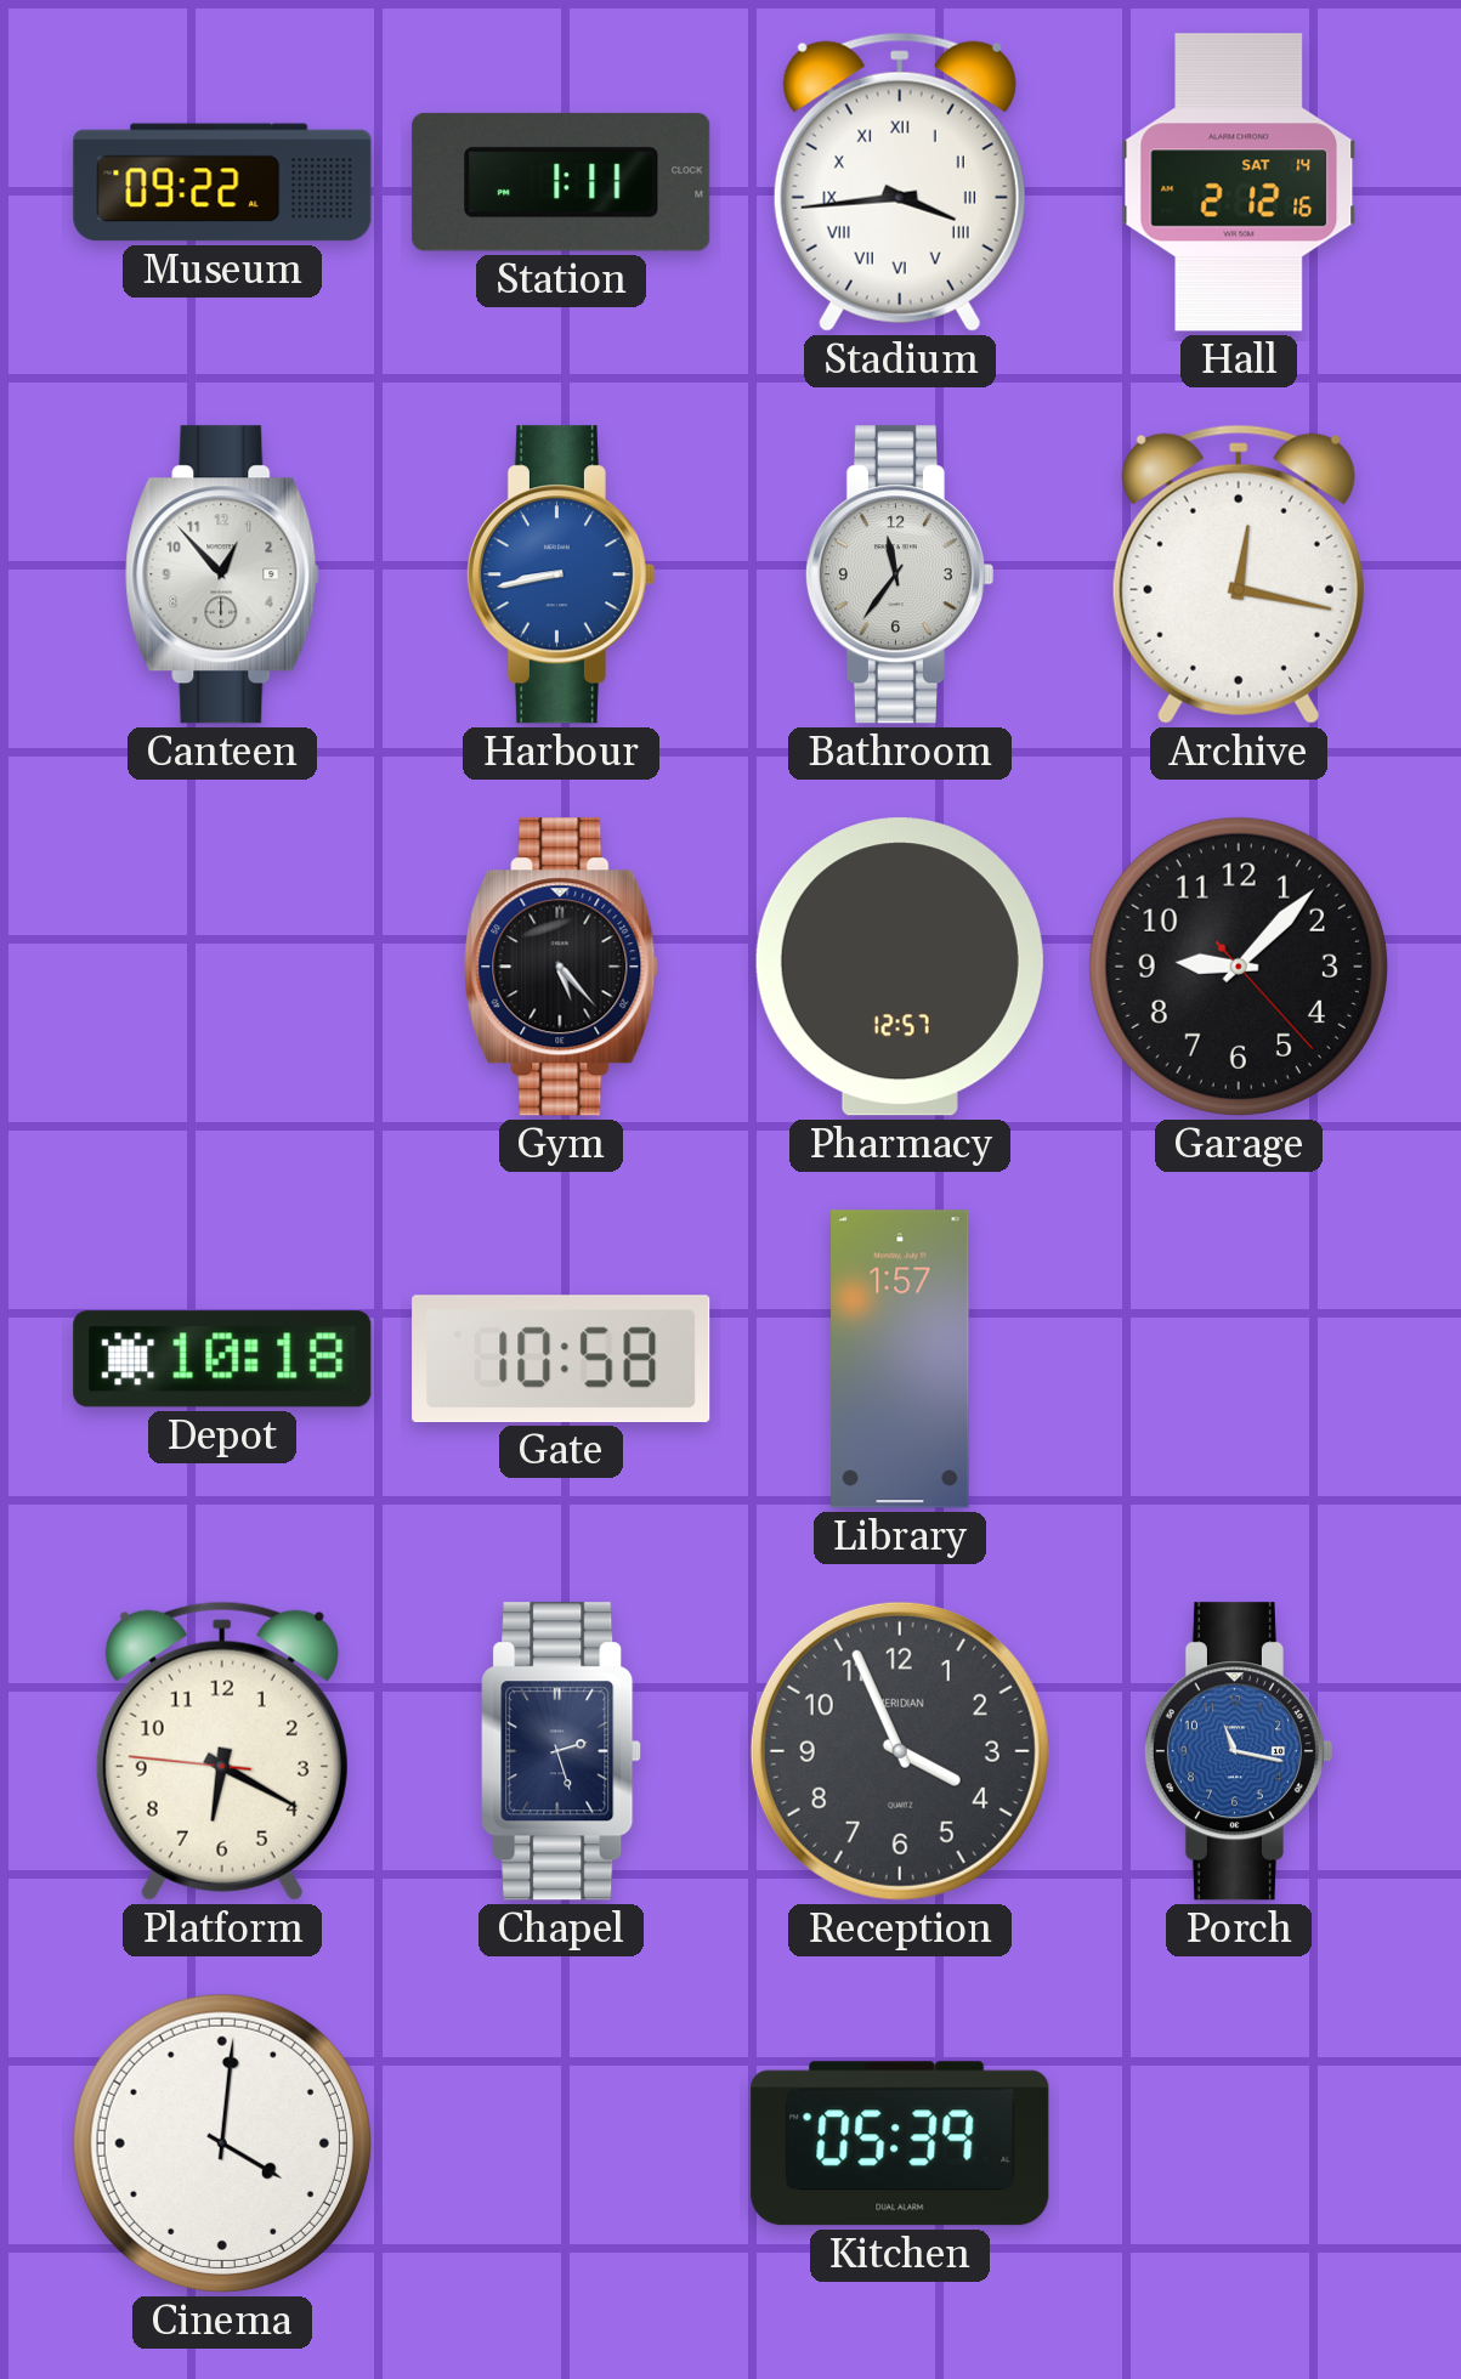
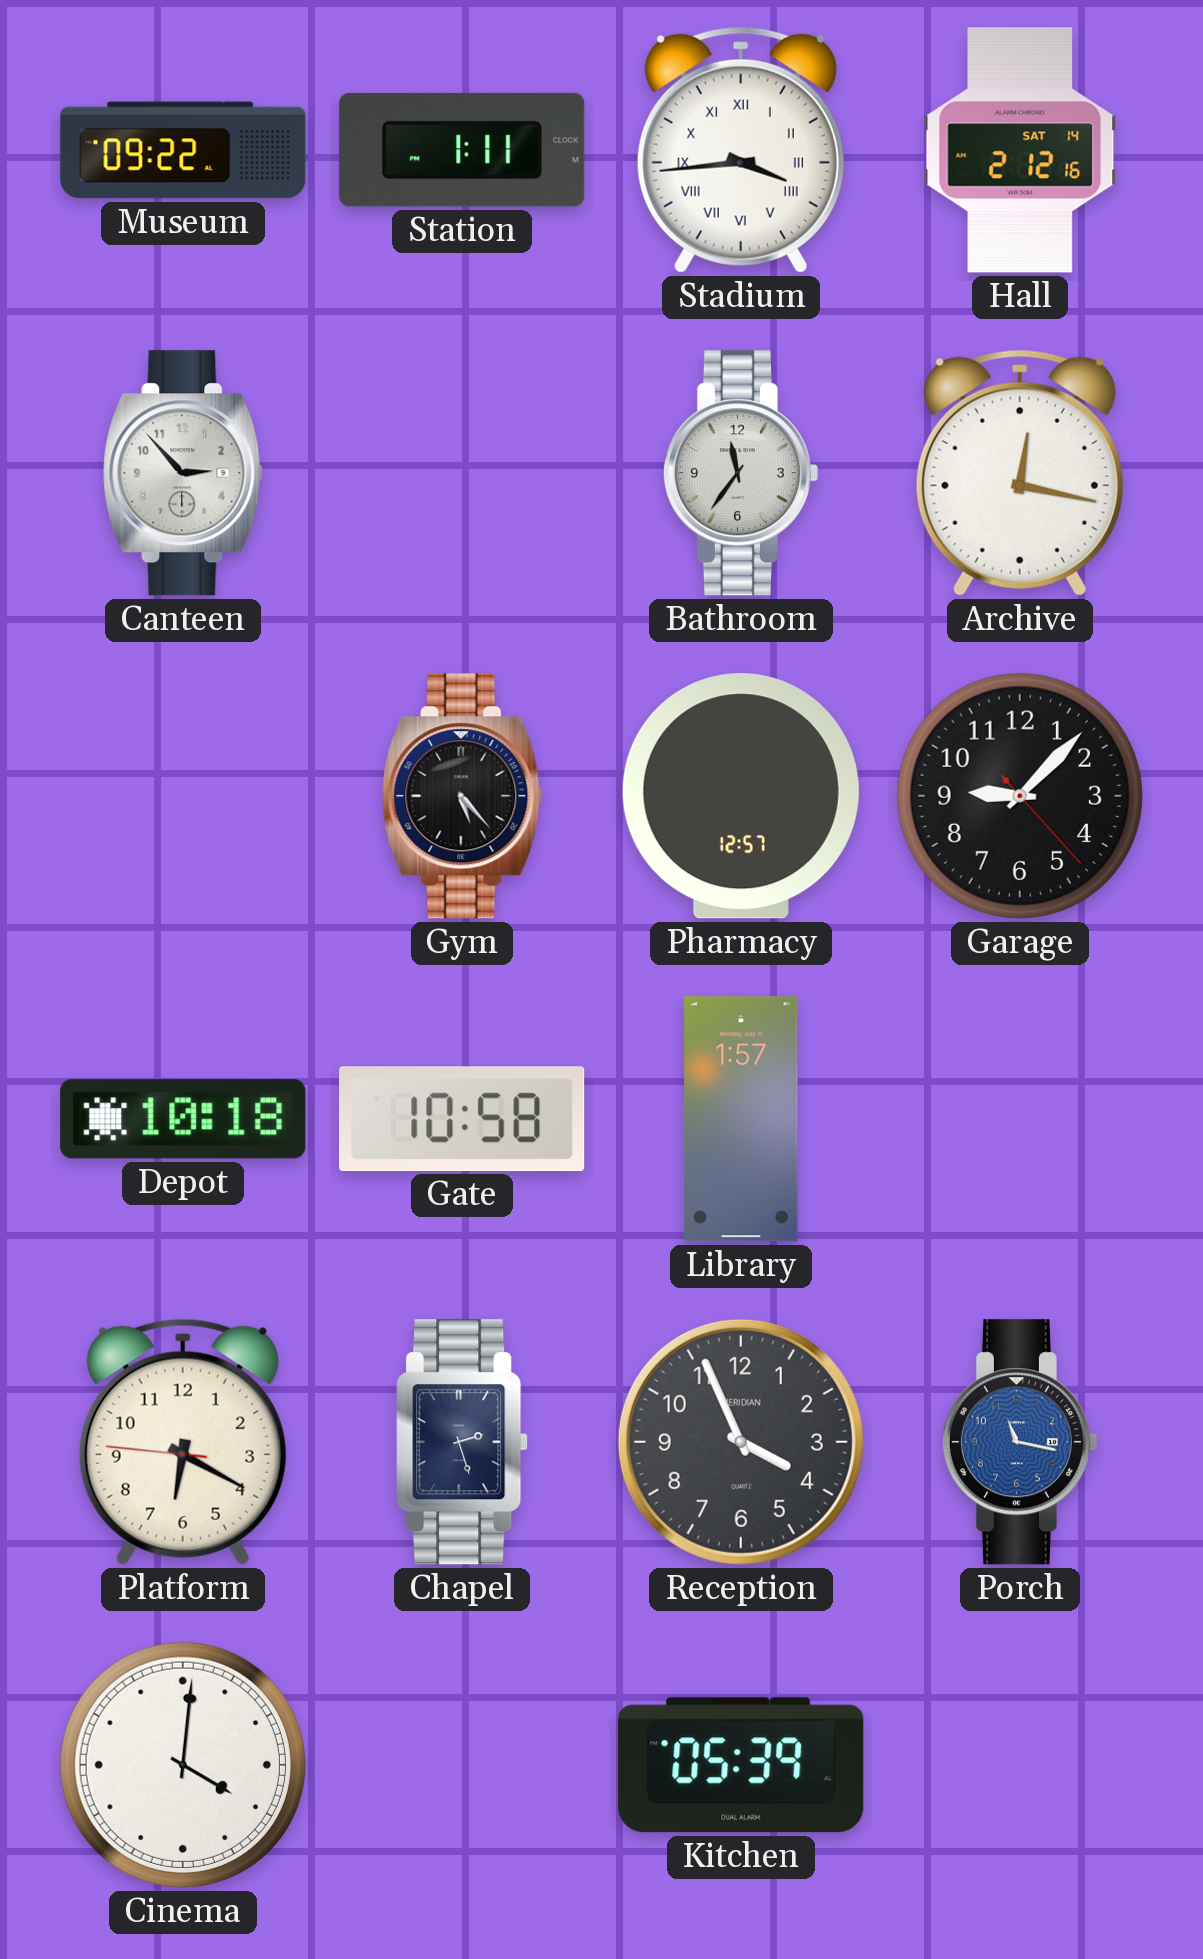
Canteen: 12:53 -> 2:53
Harbour: 8:43 -> none
